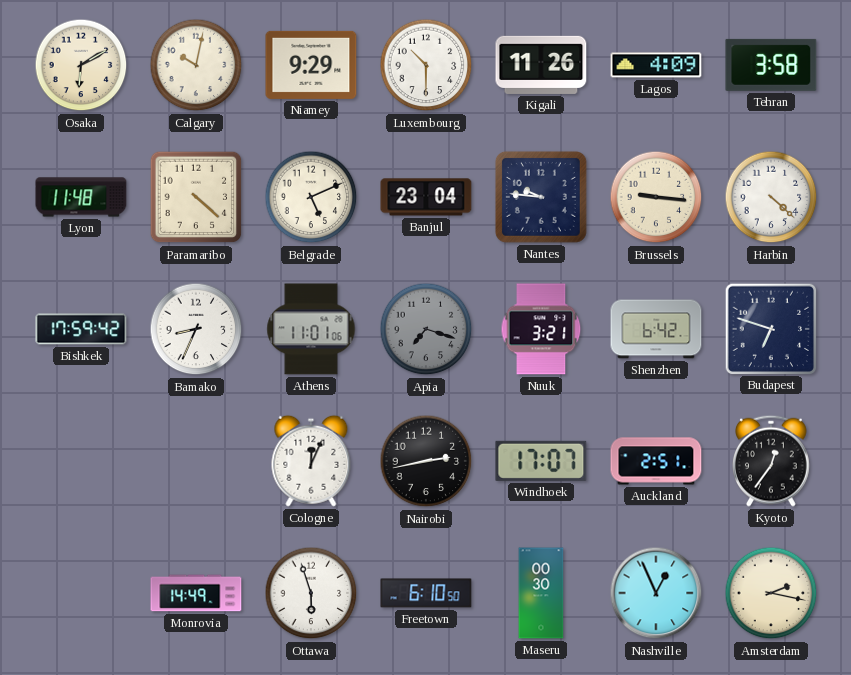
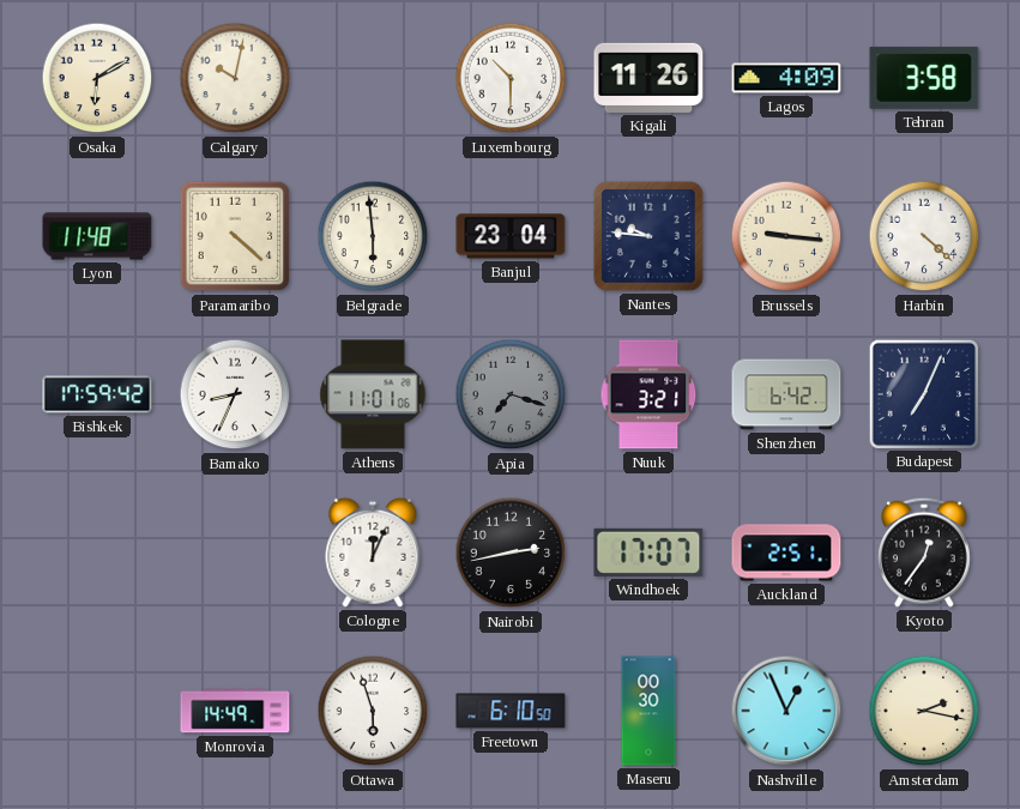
Niamey: 9:29 -> none
Belgrade: 5:11 -> 5:59
Budapest: 6:48 -> 7:04
